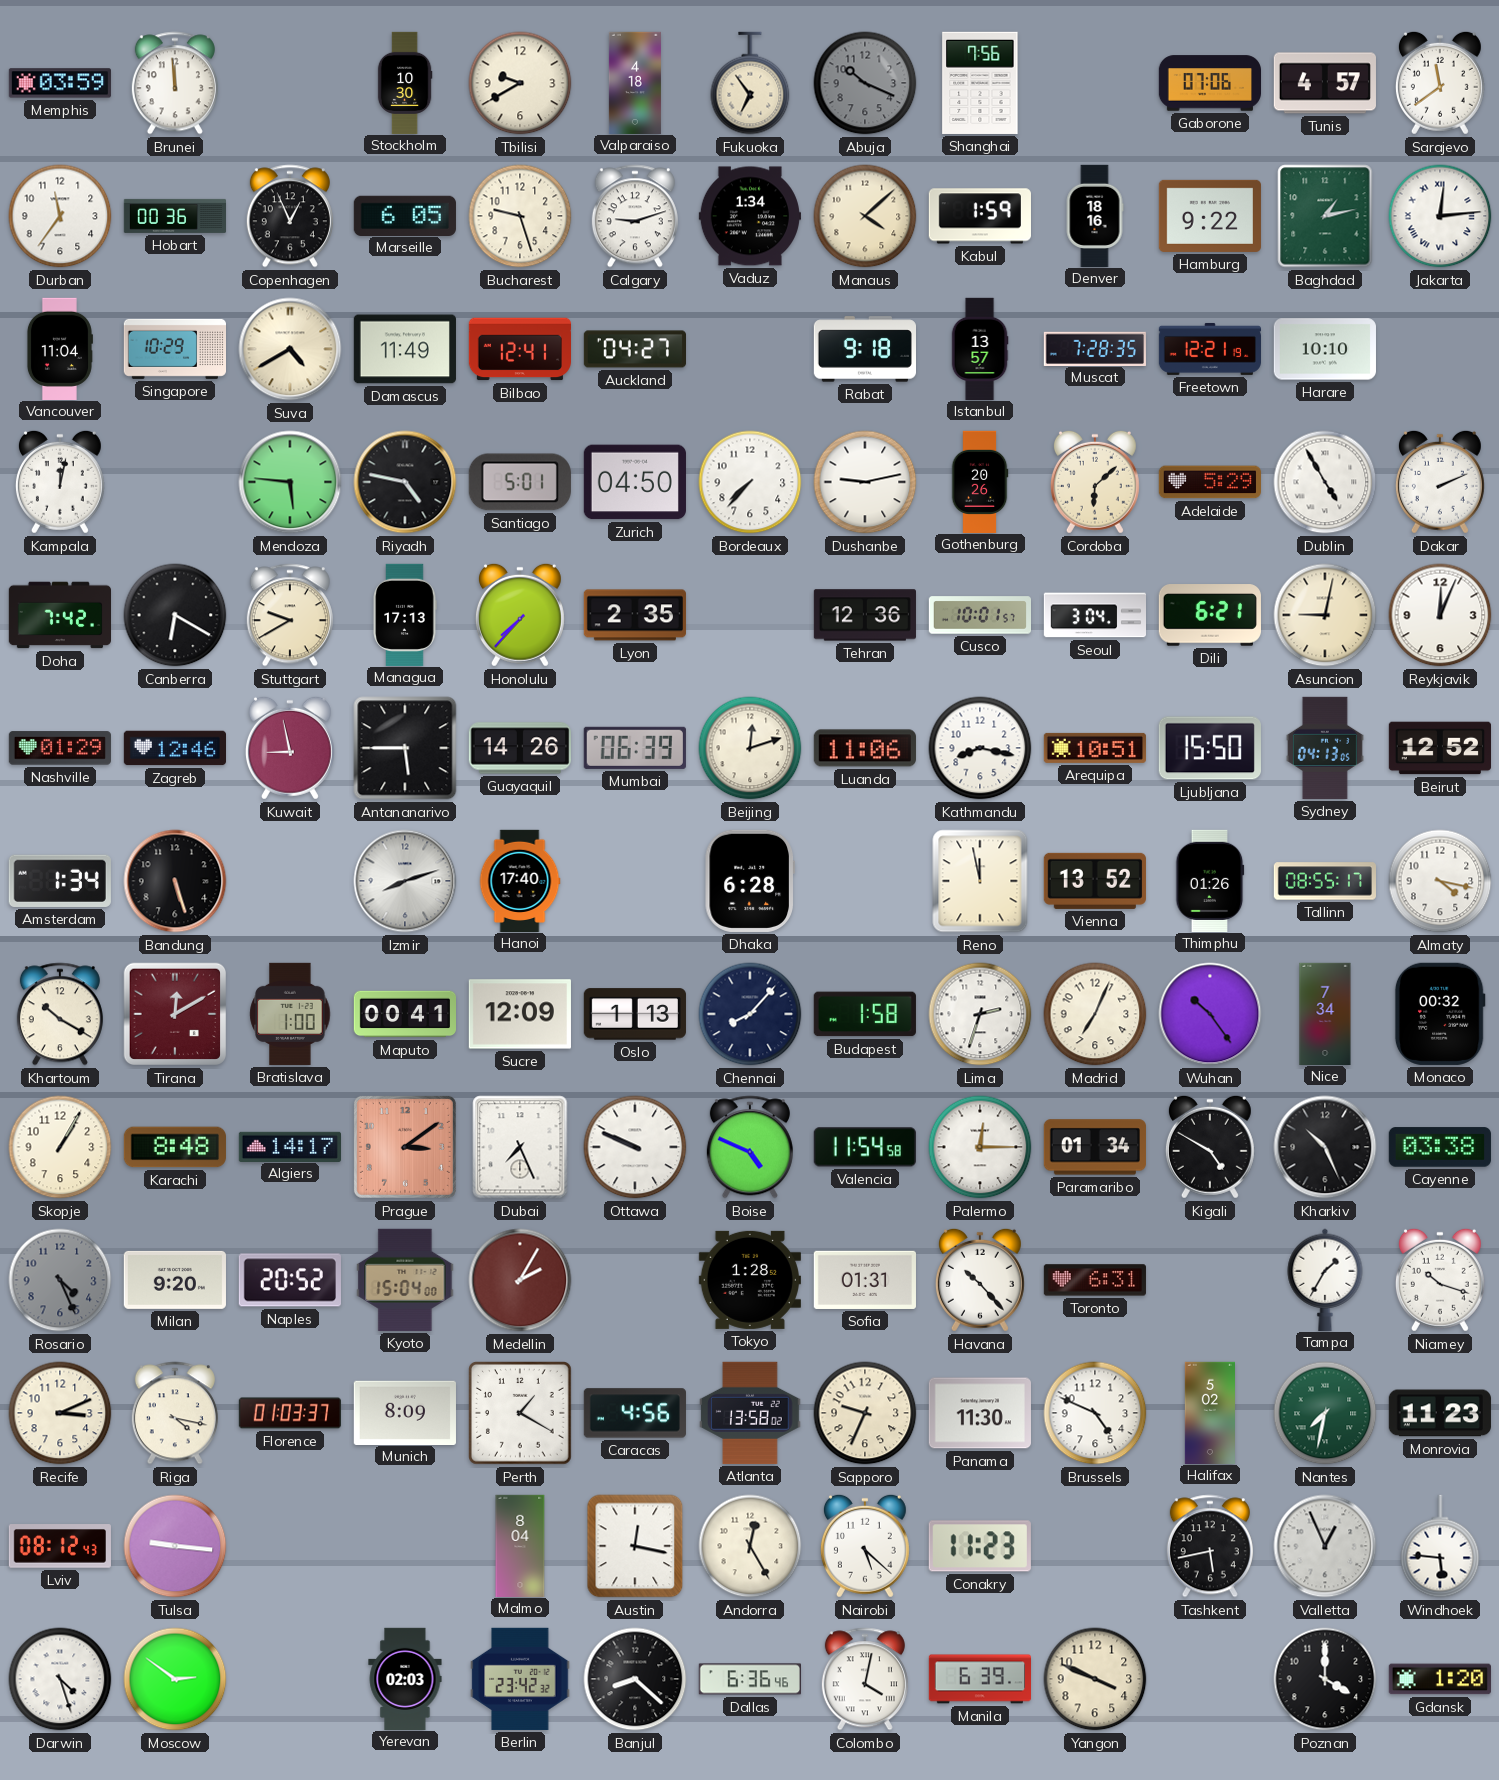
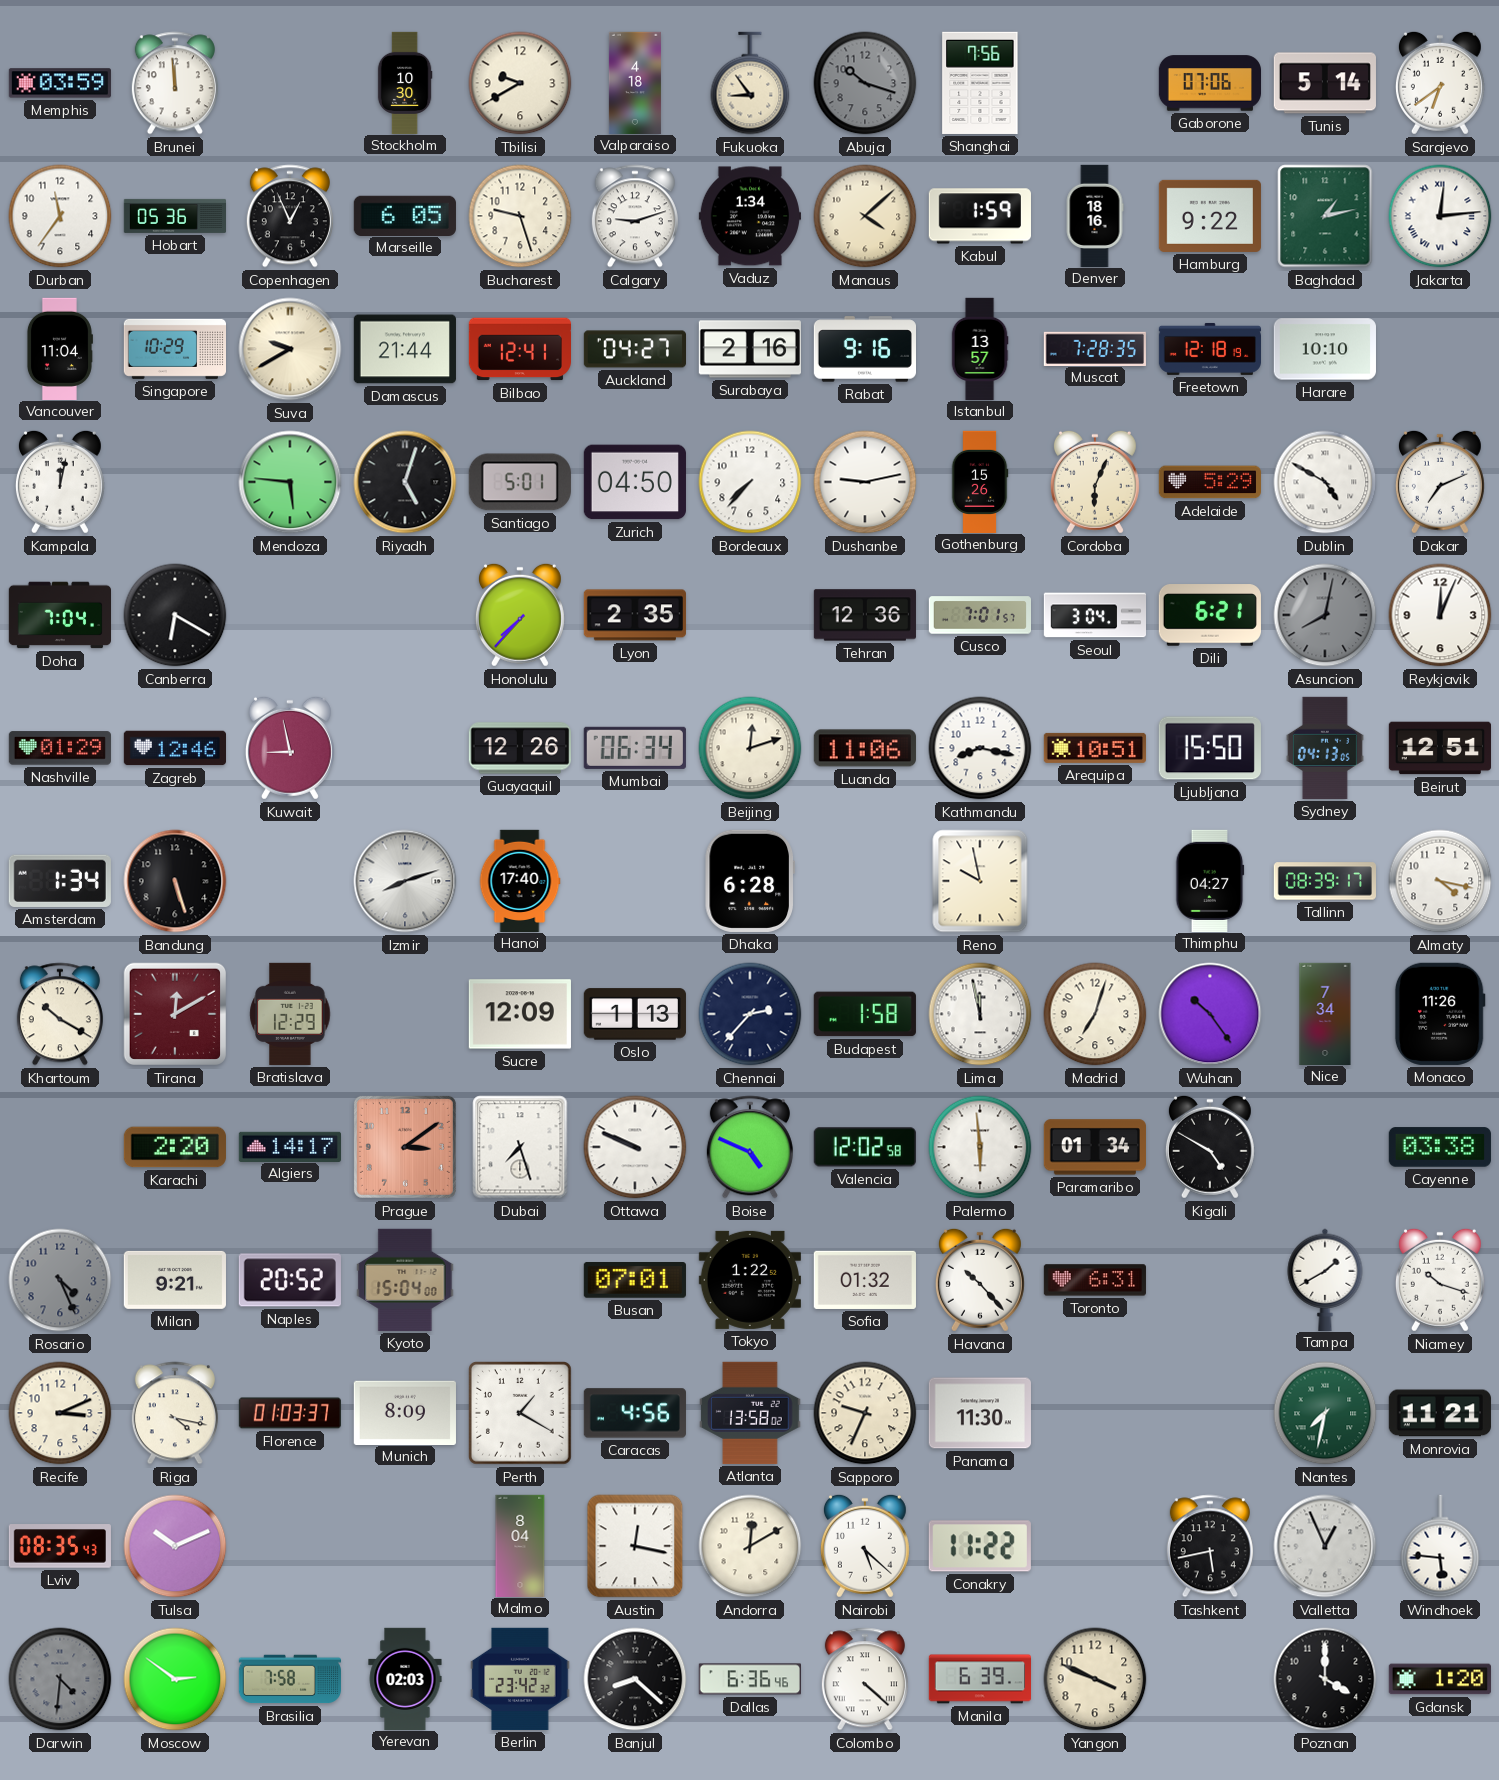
Fukuoka: 6:54 -> 8:54
Abuja: 10:19 -> 10:18
Tunis: 4:57 -> 5:14
Sarajevo: 11:39 -> 6:39
Hobart: 00:36 -> 05:36
Suva: 4:40 -> 9:40
Damascus: 11:49 -> 21:44
Surabaya: none -> 2:16
Rabat: 9:18 -> 9:16
Freetown: 12:21 -> 12:18
Riyadh: 4:47 -> 5:03
Gothenburg: 20:26 -> 15:26
Cordoba: 6:08 -> 6:04
Dublin: 4:55 -> 4:50
Dakar: 2:11 -> 7:11
Doha: 7:42 -> 7:04
Stuttgart: 9:40 -> none
Managua: 17:13 -> none
Cusco: 10:01 -> 7:01
Asuncion: 9:02 -> 8:02
Asuncion dial: cream -> grey
Antananarivo: 5:45 -> none
Guayaquil: 14:26 -> 12:26
Mumbai: 06:39 -> 06:34
Beirut: 12:52 -> 12:51
Reno: 11:58 -> 9:58
Vienna: 13:52 -> none
Thimphu: 01:26 -> 04:27
Tallinn: 08:55 -> 08:39
Bratislava: 1:00 -> 12:29
Maputo: 00:41 -> none
Chennai: 8:07 -> 2:37
Lima: 2:33 -> 11:58
Madrid: 7:04 -> 7:03
Monaco: 00:32 -> 11:26
Skopje: 1:05 -> none
Karachi: 8:48 -> 2:20
Dubai: 7:26 -> 7:27
Valencia: 11:54 -> 12:02
Palermo: 12:15 -> 5:59
Kharkiv: 10:26 -> none
Milan: 9:20 -> 9:21
Medellin: 2:05 -> none
Busan: none -> 07:01
Tokyo: 1:28 -> 1:22
Sofia: 01:31 -> 01:32
Tampa: 1:35 -> 1:40
Brussels: 4:49 -> none
Halifax: 5:02 -> none
Monrovia: 11:23 -> 11:21
Lviv: 08:12 -> 08:35
Tulsa: 9:16 -> 10:11
Andorra: 12:25 -> 12:10
Conakry: 11:23 -> 11:22
Darwin: 4:27 -> 4:31
Darwin dial: white -> grey
Brasilia: none -> 7:58
Colombo: 4:02 -> 4:22
